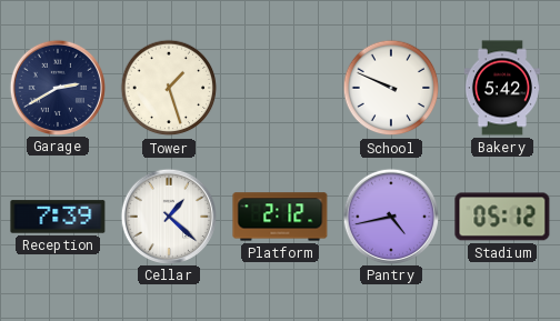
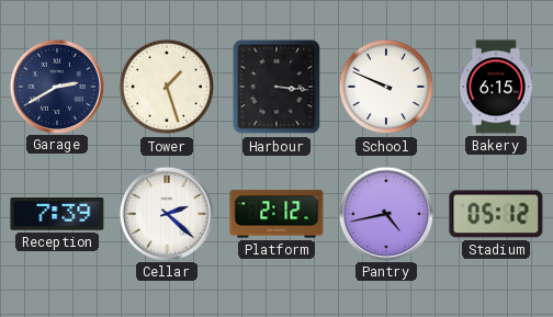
Harbour: none -> 3:16
Bakery: 5:42 -> 6:15
Cellar: 1:22 -> 2:22
